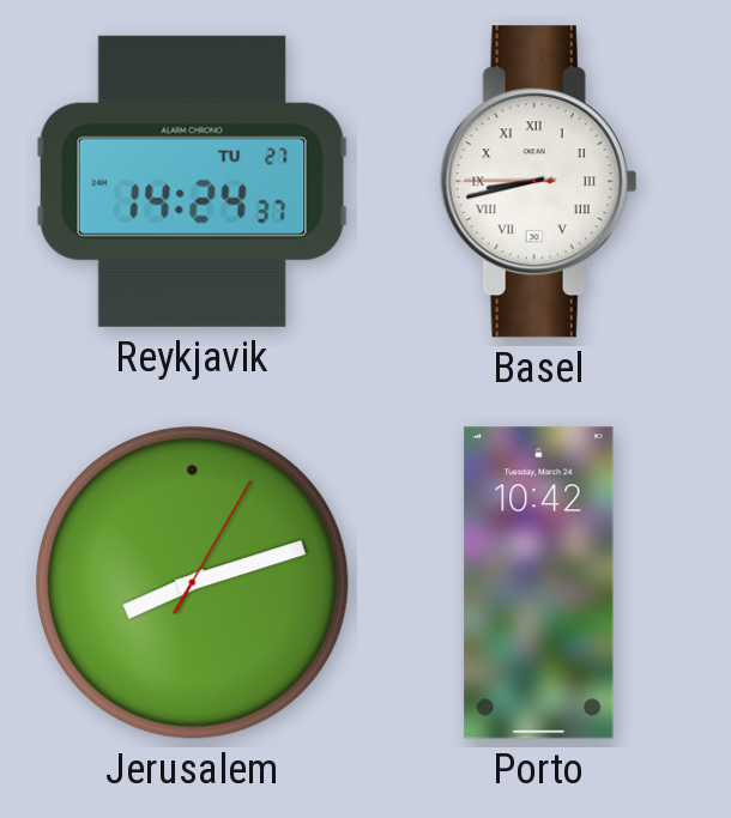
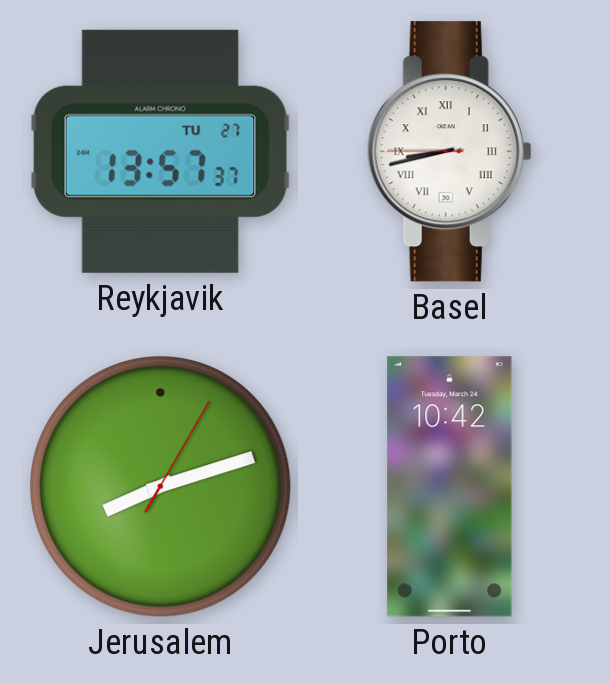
Reykjavik: 14:24 -> 13:57
